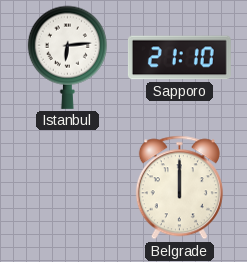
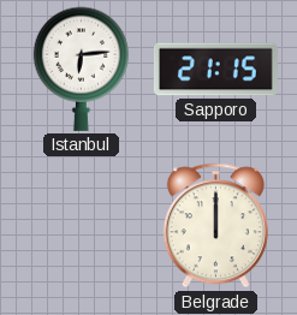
Sapporo: 21:10 -> 21:15
